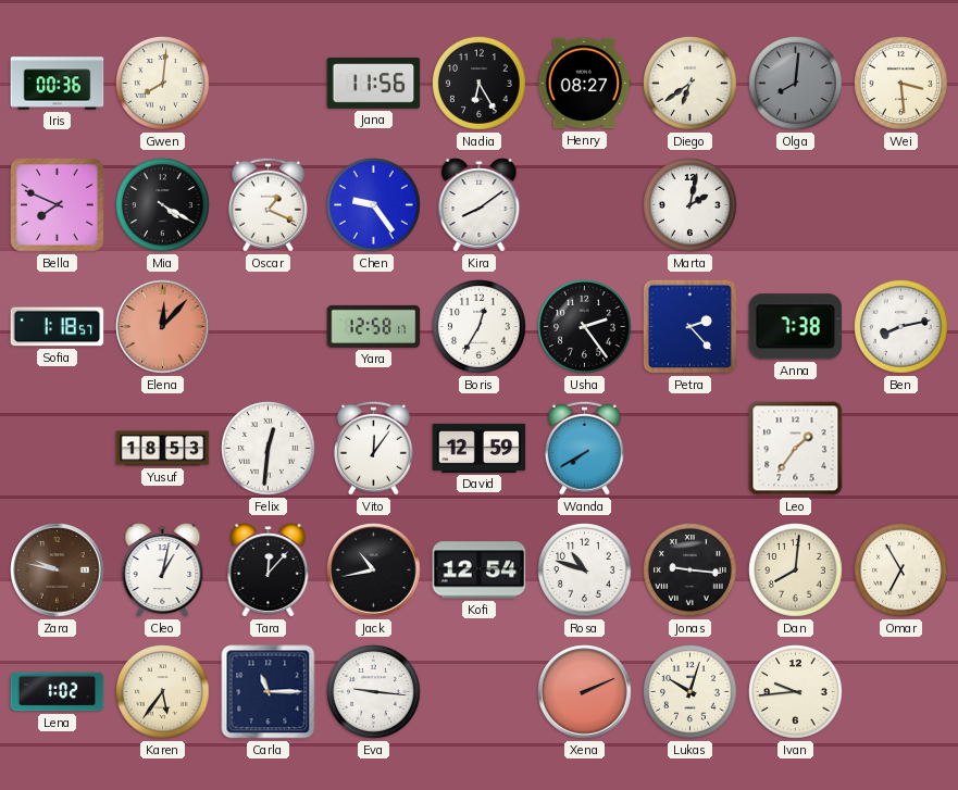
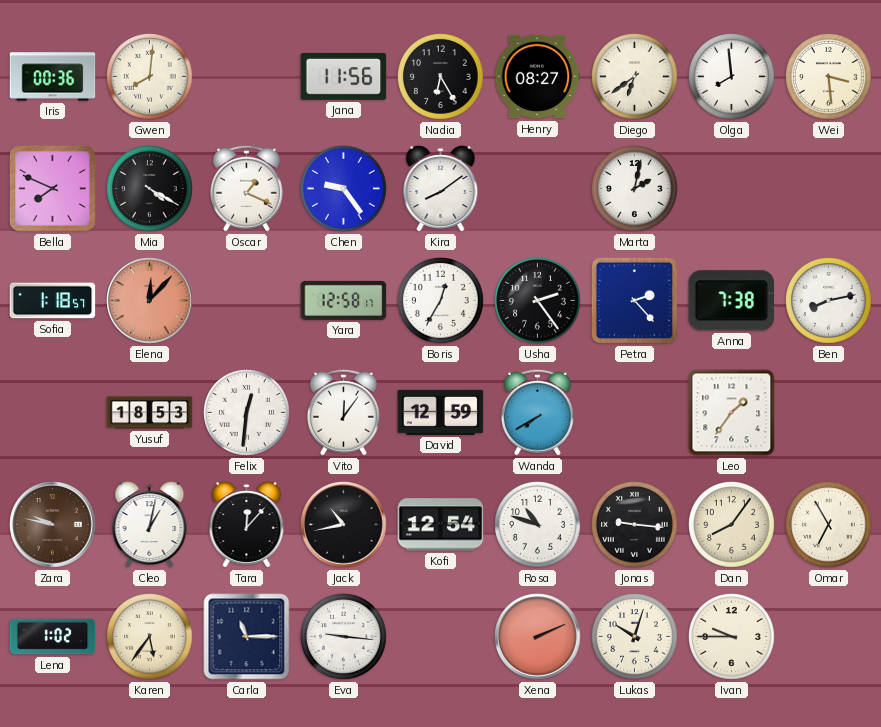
Olga: 8:01 -> 7:59
Olga dial: grey -> white
Dan: 8:01 -> 8:06
Ivan: 9:44 -> 9:45
